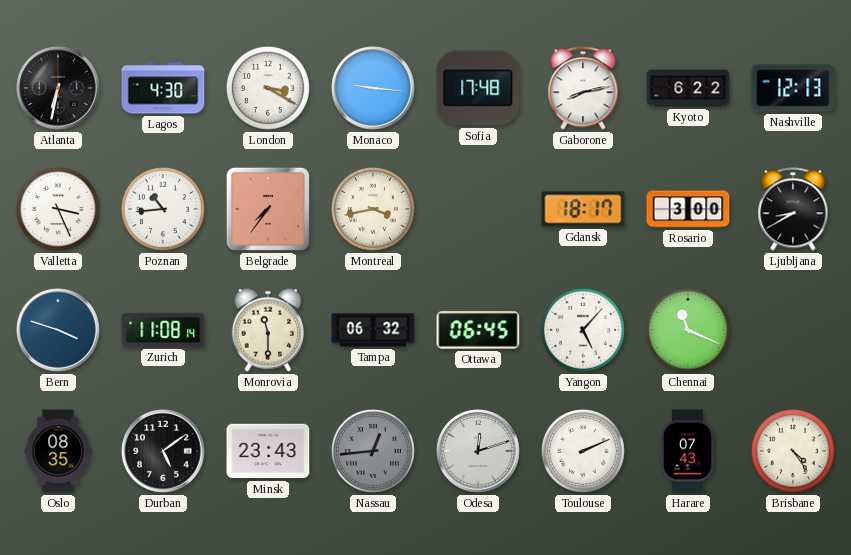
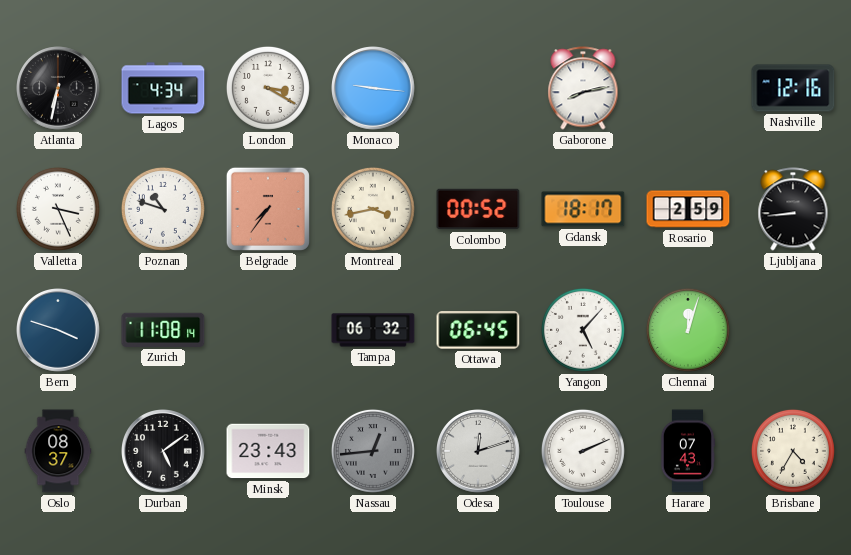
Lagos: 4:30 -> 4:34
Sofia: 17:48 -> none
Kyoto: 6:22 -> none
Nashville: 12:13 -> 12:16
Poznan: 10:44 -> 10:48
Colombo: none -> 00:52
Rosario: 3:00 -> 2:59
Ljubljana: 8:40 -> 8:44
Monrovia: 11:30 -> none
Chennai: 11:19 -> 12:03
Oslo: 08:35 -> 08:37
Brisbane: 4:24 -> 4:35
